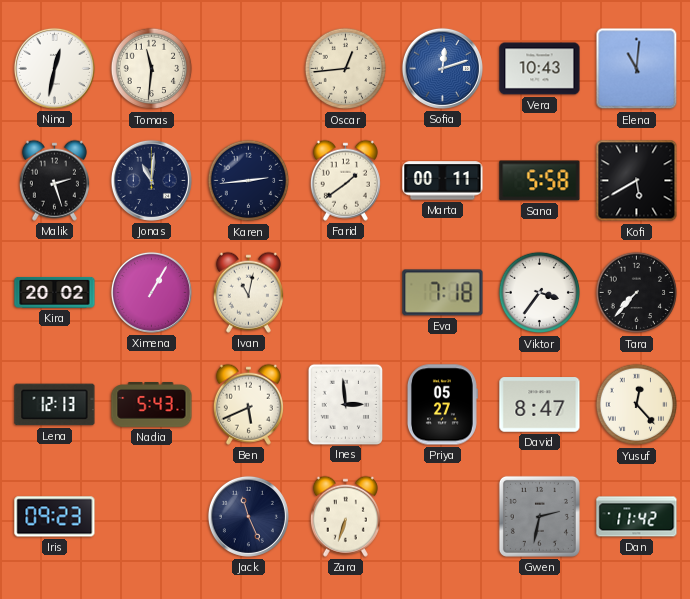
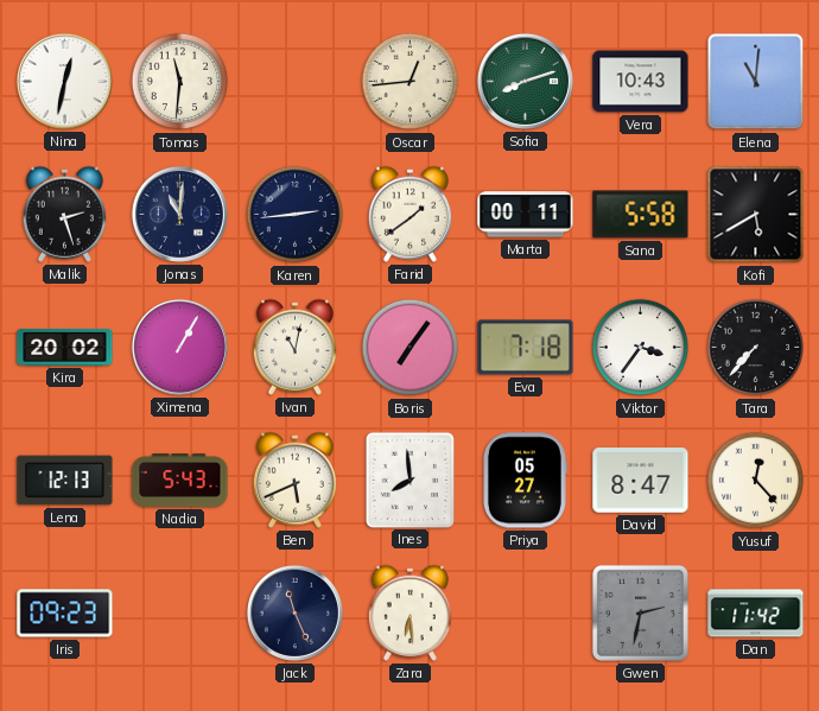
Sofia: 12:12 -> 8:12
Sofia dial: blue -> green
Boris: none -> 7:06
Ines: 2:59 -> 7:59
Zara: 6:33 -> 6:29
